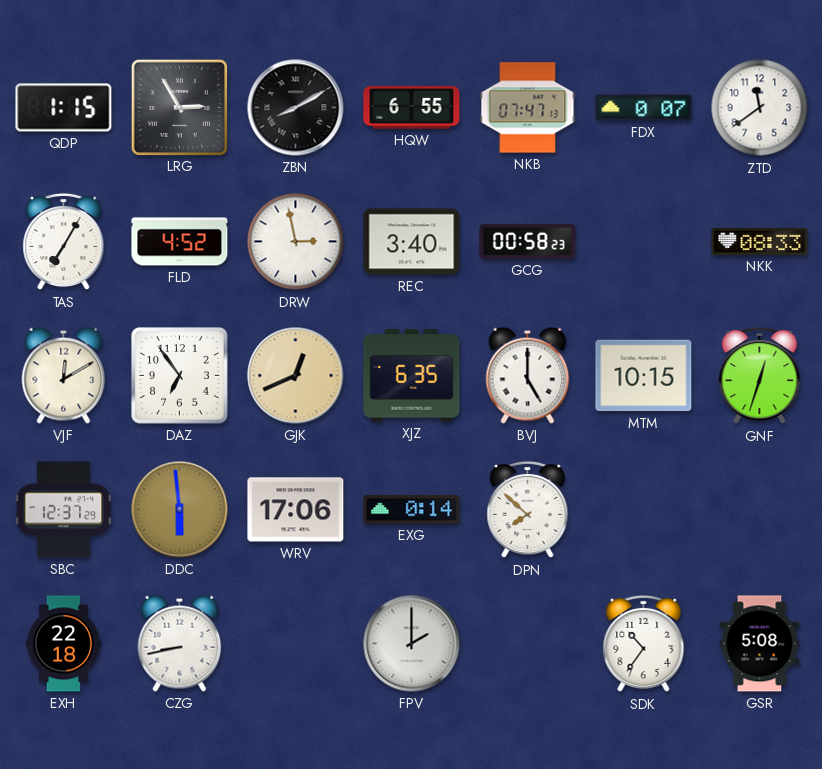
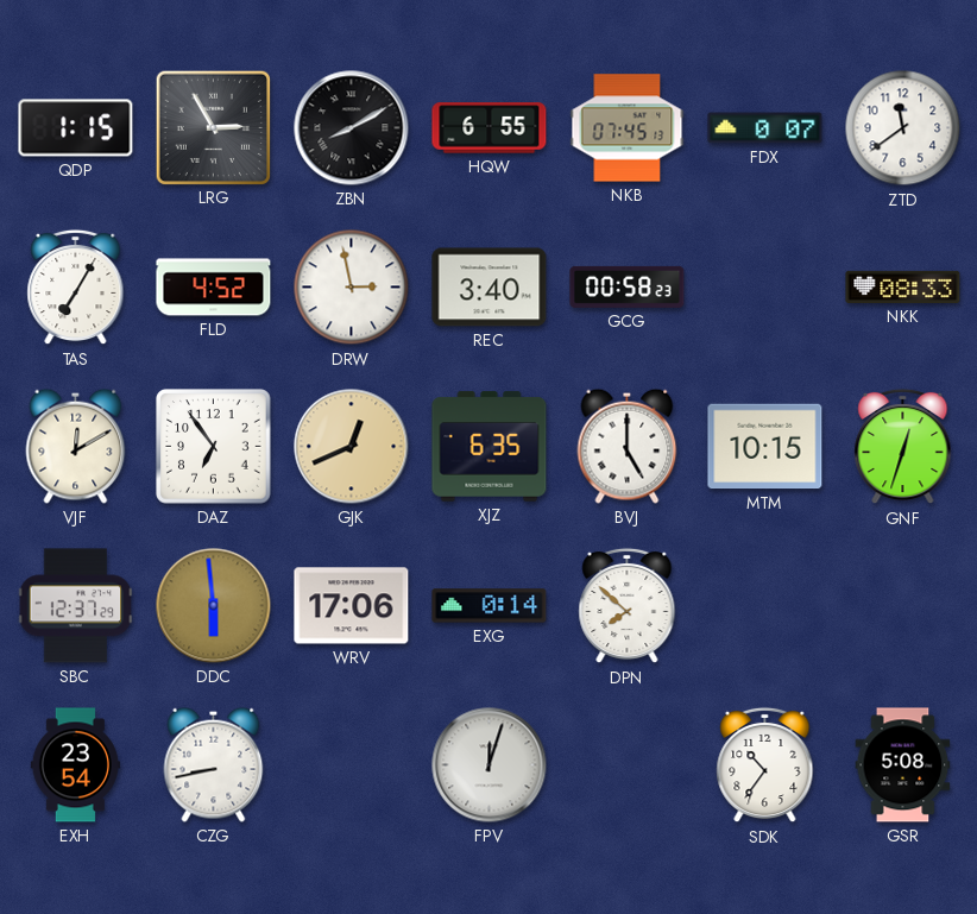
NKB: 07:47 -> 07:45
EXH: 22:18 -> 23:54
FPV: 2:00 -> 12:03
